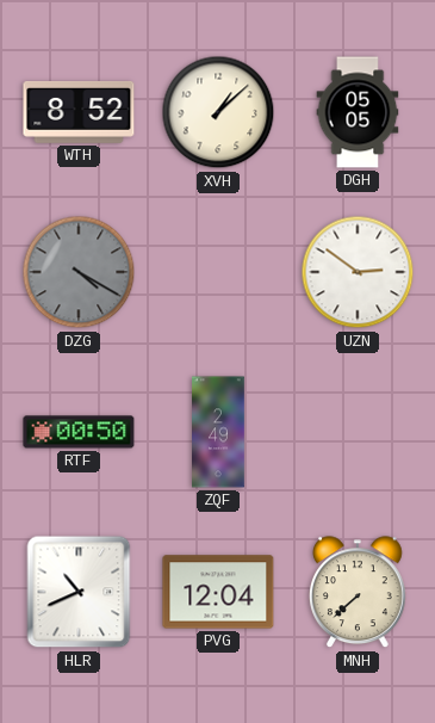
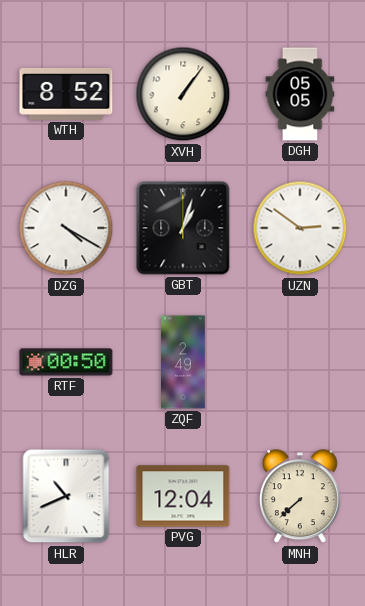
XVH: 1:08 -> 1:06
DZG dial: grey -> white
GBT: none -> 1:03
